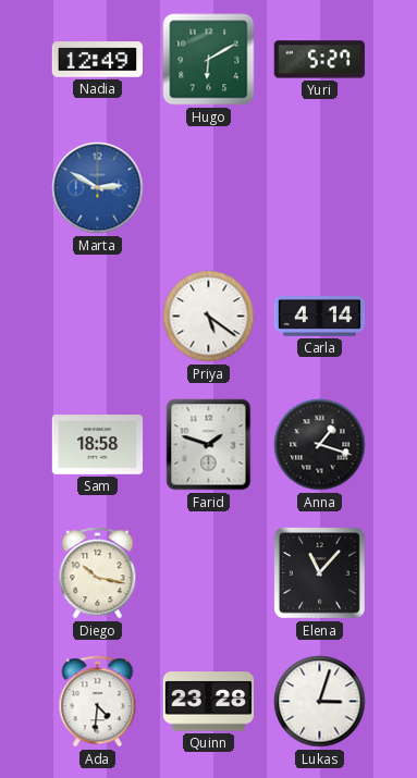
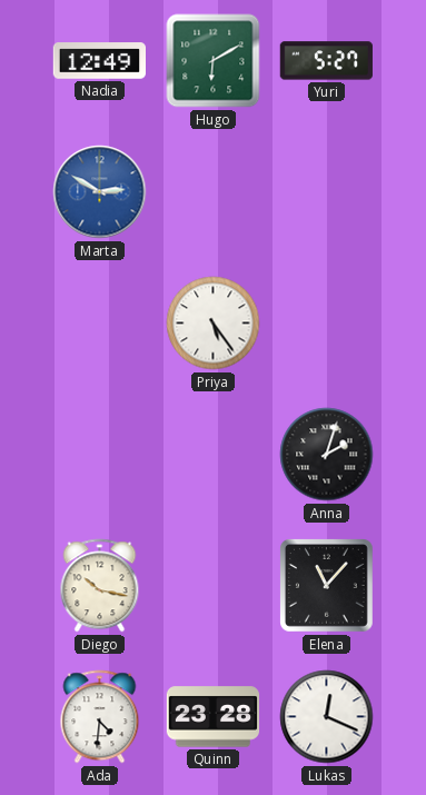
Priya: 5:21 -> 5:24
Carla: 4:14 -> none
Sam: 18:58 -> none
Farid: 1:48 -> none
Anna: 1:18 -> 2:03
Lukas: 3:03 -> 12:19
